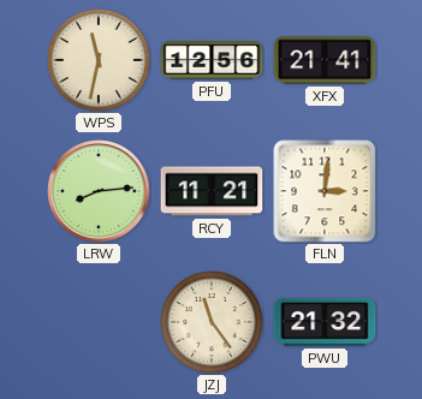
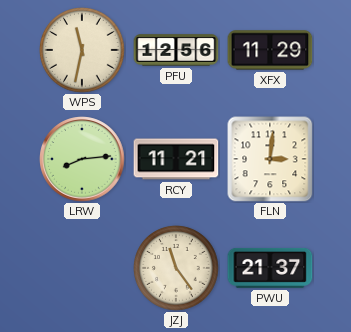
XFX: 21:41 -> 11:29
PWU: 21:32 -> 21:37
